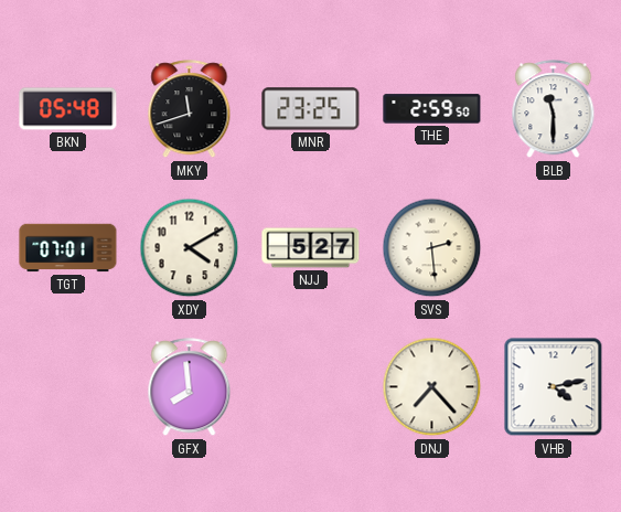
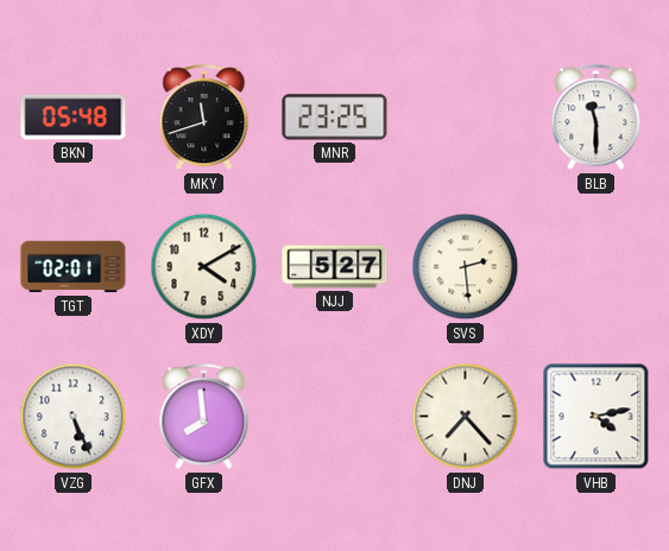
THE: 2:59 -> none
TGT: 07:01 -> 02:01
VZG: none -> 5:26
